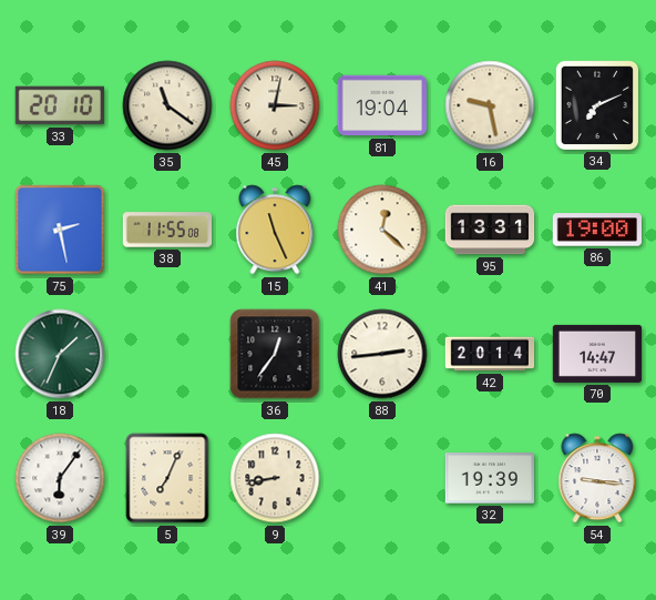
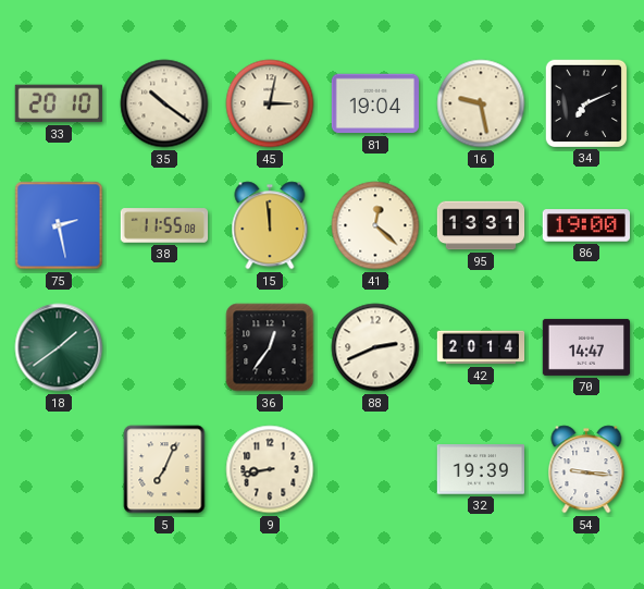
35: 11:21 -> 10:21
15: 11:26 -> 11:59
18: 1:34 -> 1:39
88: 2:44 -> 2:41
39: 6:06 -> none
